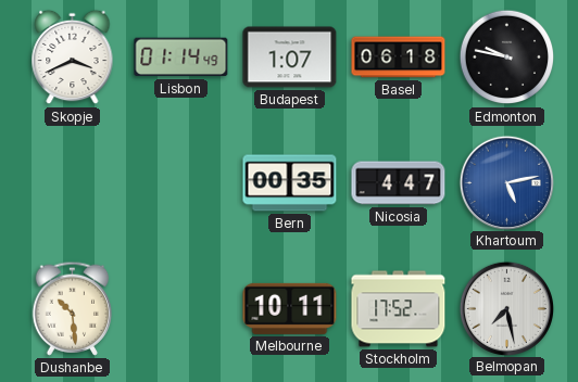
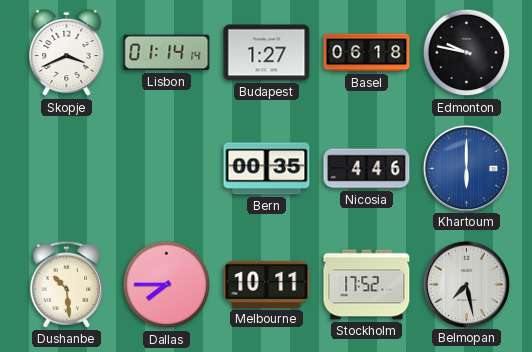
Lisbon: 01:14:49 -> 01:14:14
Budapest: 1:07 -> 1:27
Nicosia: 4:47 -> 4:46
Khartoum: 5:13 -> 6:00
Dallas: none -> 7:45
